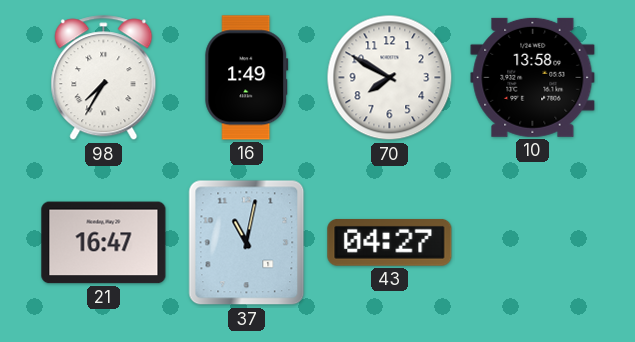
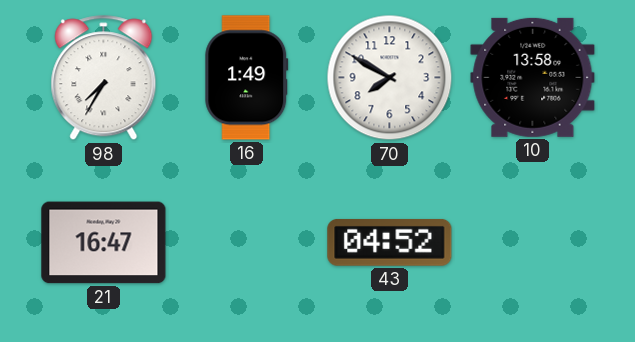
37: 11:02 -> none
43: 04:27 -> 04:52
